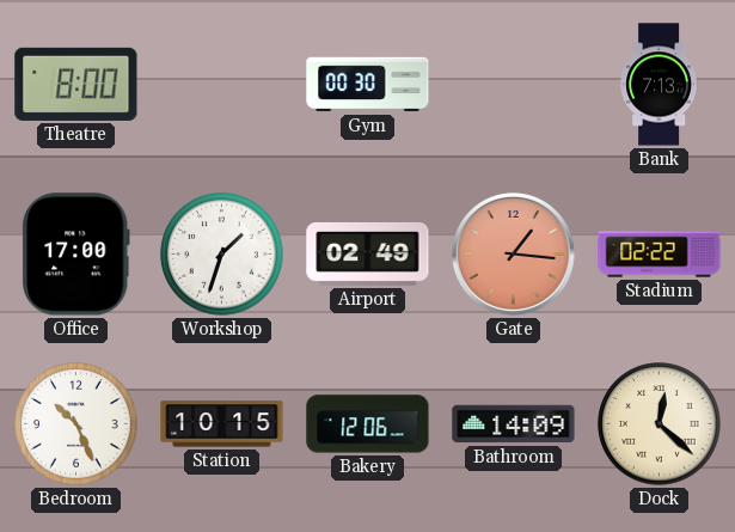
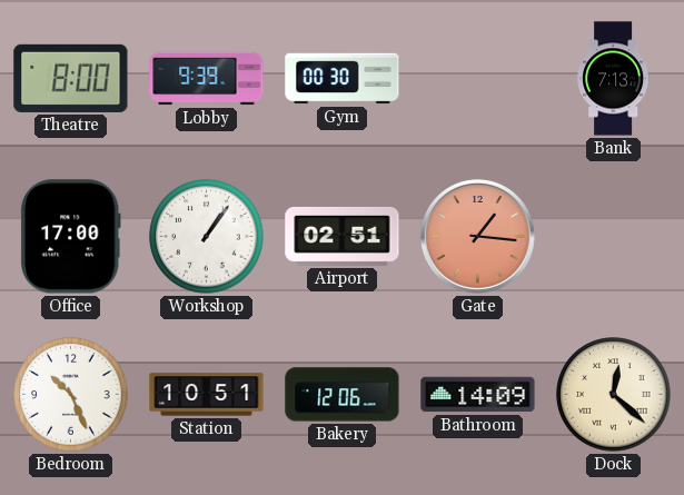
Lobby: none -> 9:39
Workshop: 1:33 -> 1:06
Airport: 02:49 -> 02:51
Stadium: 02:22 -> none
Station: 10:15 -> 10:51
